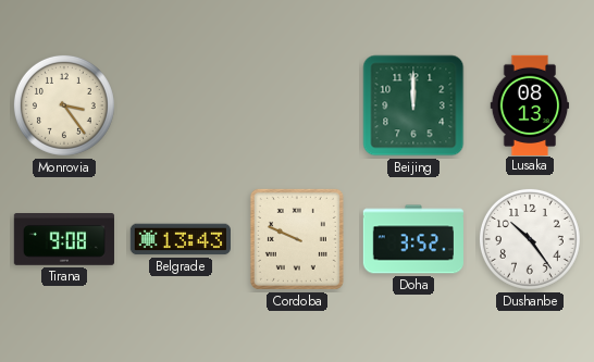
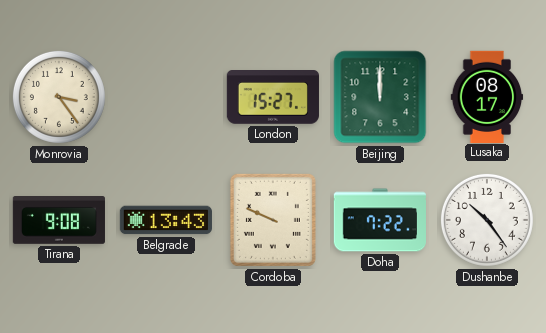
London: none -> 15:27
Lusaka: 08:13 -> 08:17
Doha: 3:52 -> 7:22
